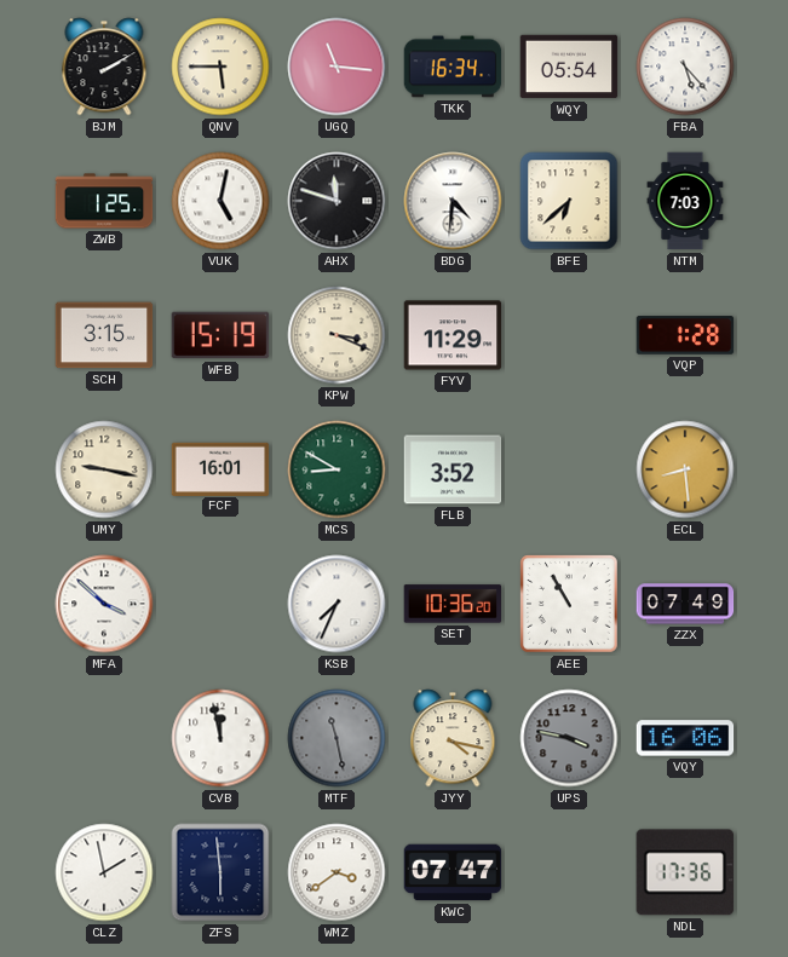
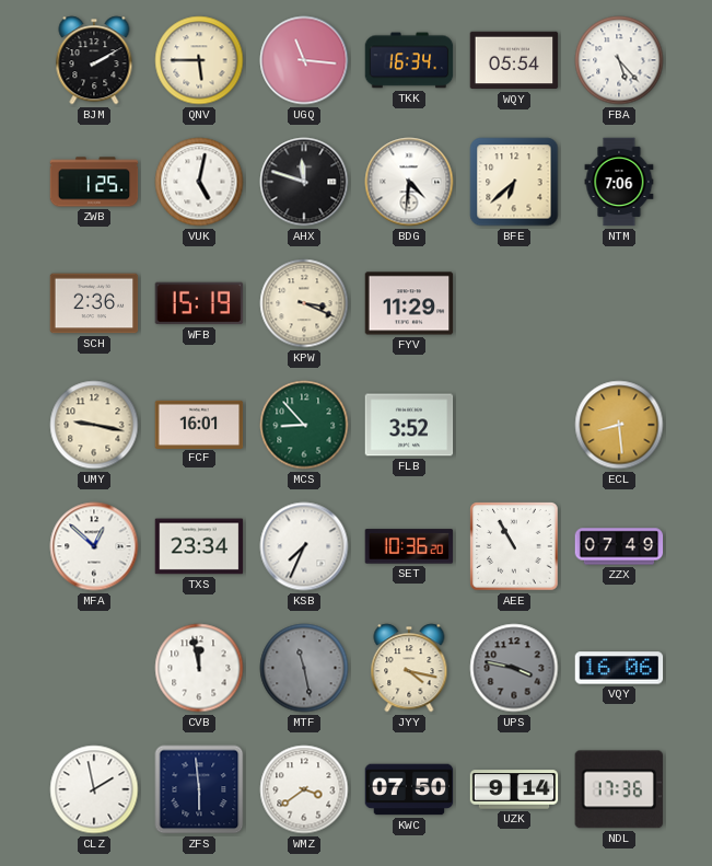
NTM: 7:03 -> 7:06
SCH: 3:15 -> 2:36
VQP: 1:28 -> none
MCS: 8:50 -> 8:53
MFA: 3:52 -> 12:52
TXS: none -> 23:34
KWC: 07:47 -> 07:50
UZK: none -> 9:14
